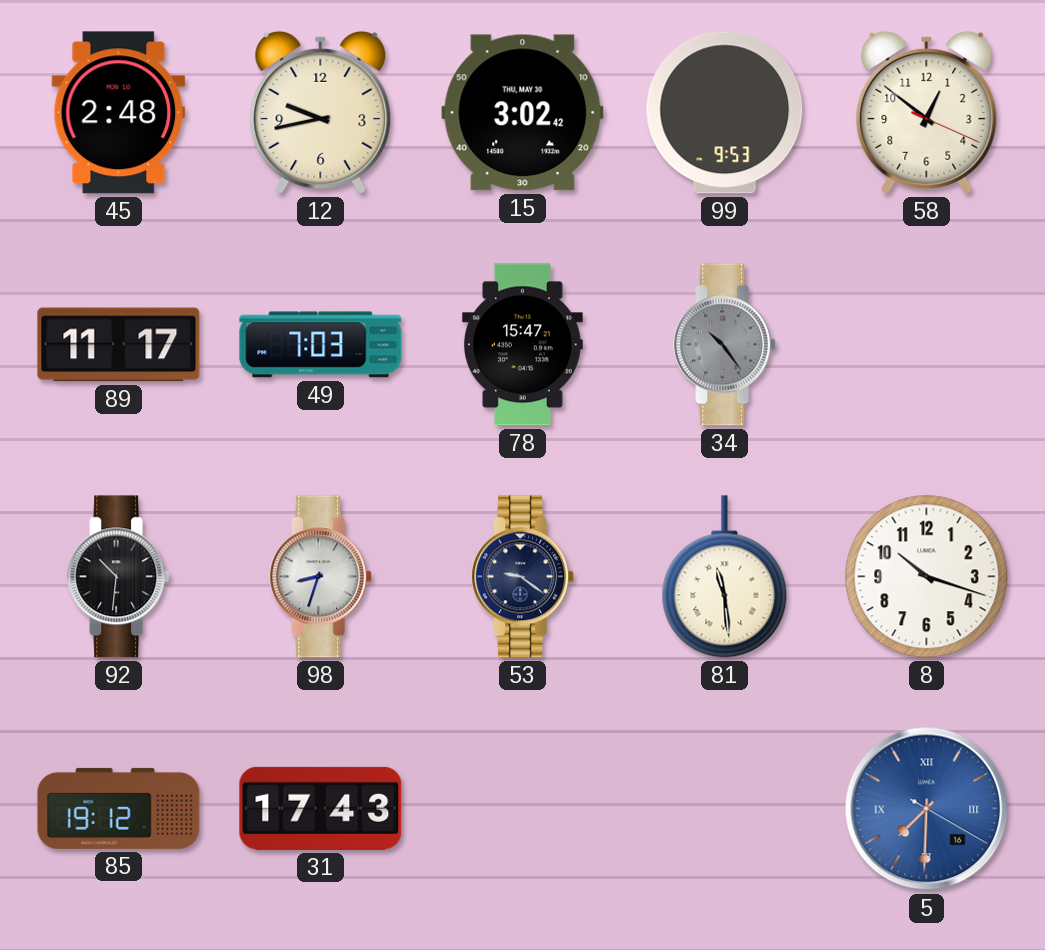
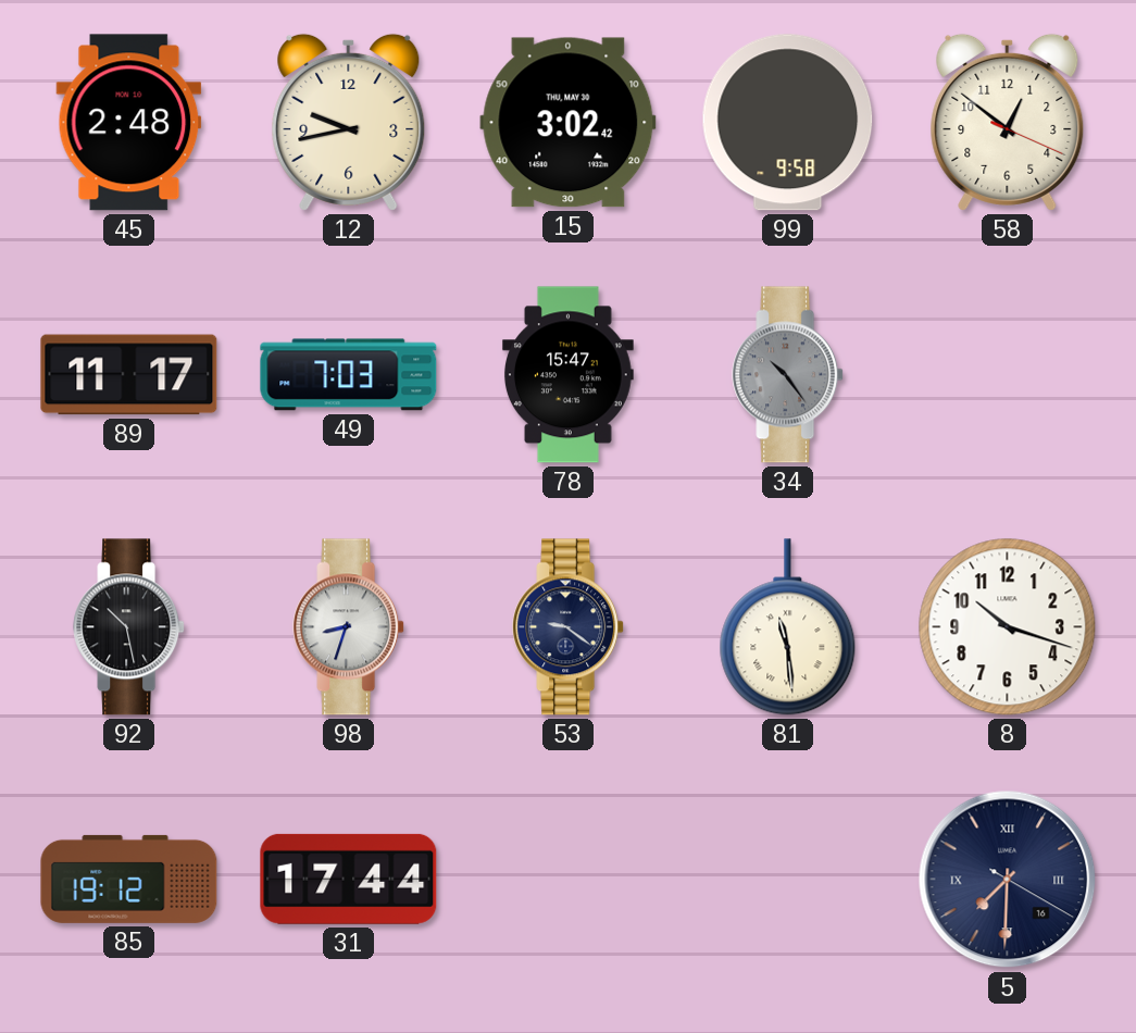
99: 9:53 -> 9:58
92: 10:31 -> 10:28
31: 17:43 -> 17:44
5 dial: blue -> navy
